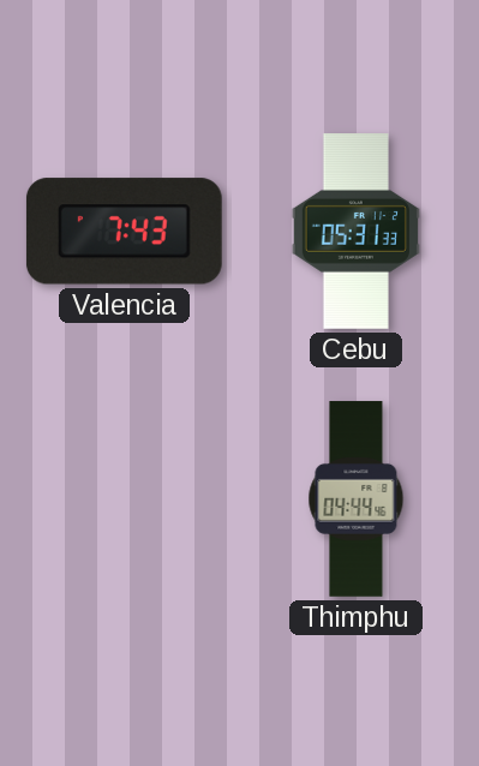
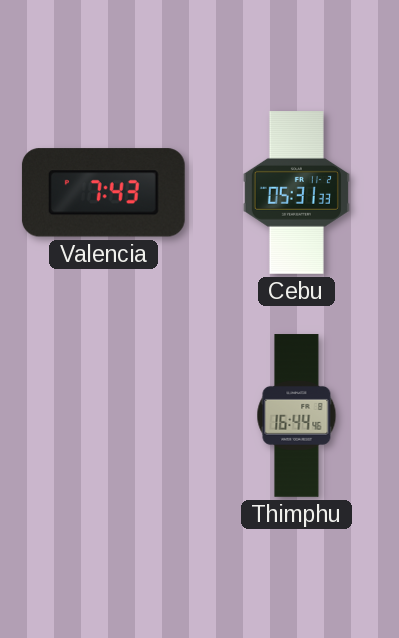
Thimphu: 04:44 -> 16:44
